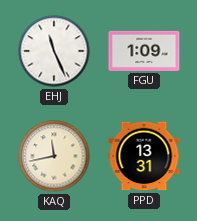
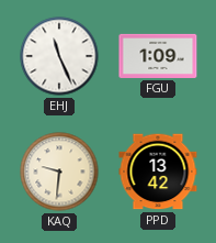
KAQ: 11:43 -> 9:31
PPD: 13:31 -> 13:42
